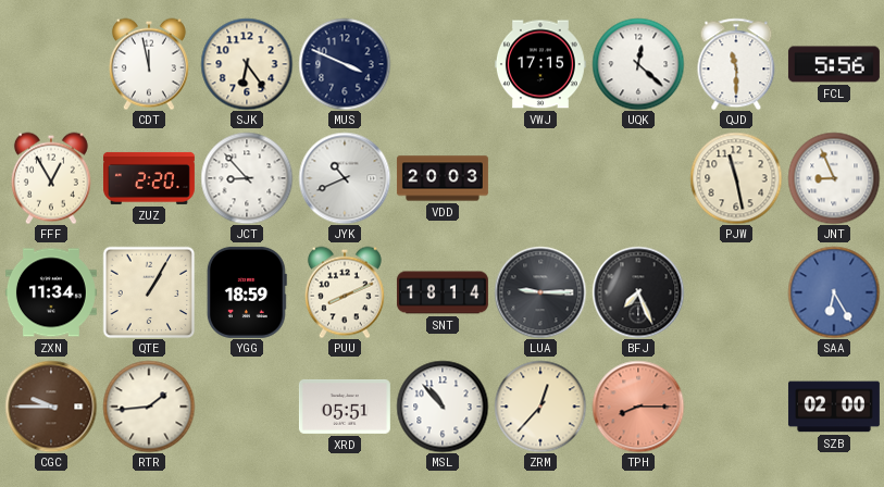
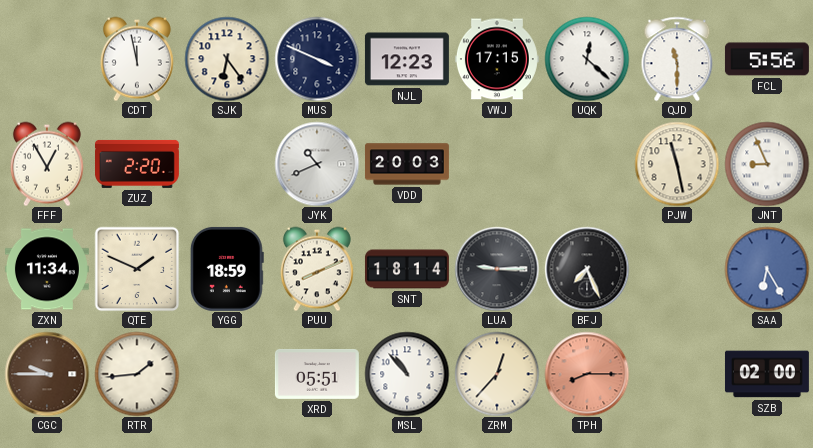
NJL: none -> 12:23
JCT: 8:53 -> none
QTE: 1:05 -> 1:49
